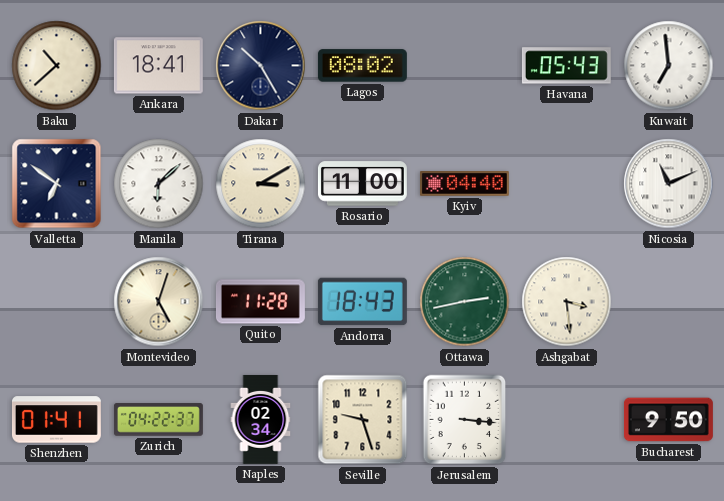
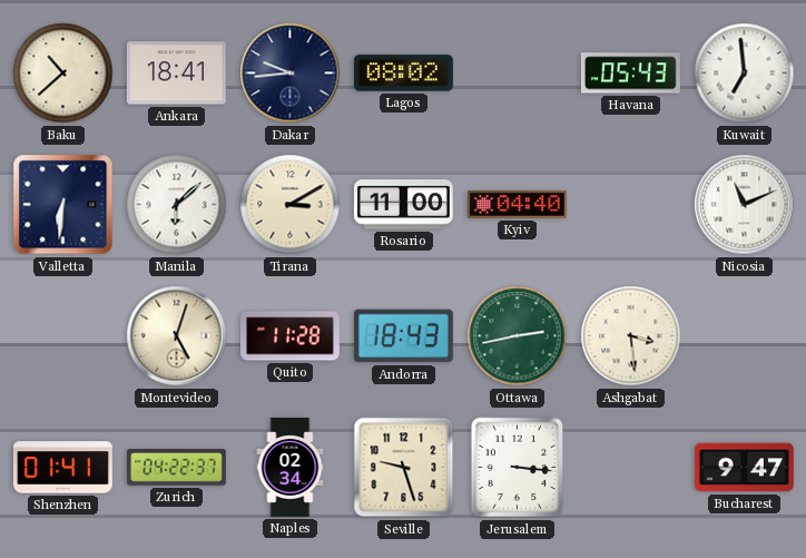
Dakar: 10:25 -> 9:44
Valletta: 6:51 -> 6:31
Bucharest: 9:50 -> 9:47
